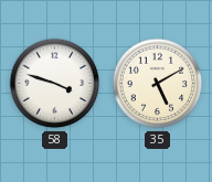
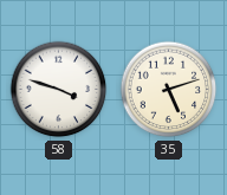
35: 5:10 -> 5:12
